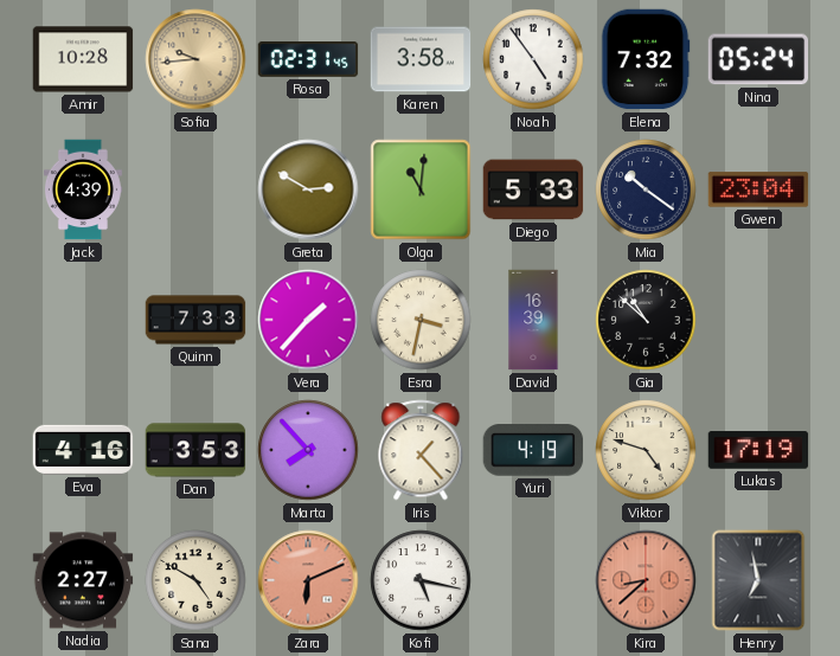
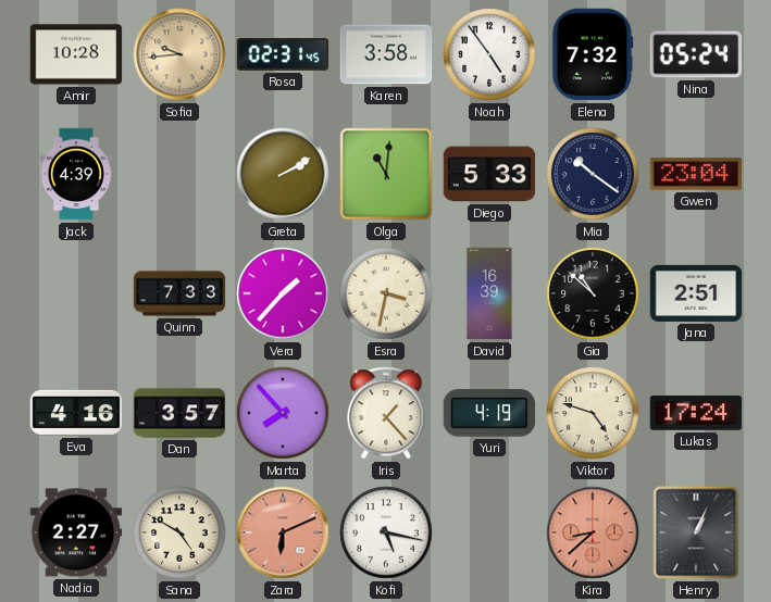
Greta: 2:50 -> 2:10
Jana: none -> 2:51
Dan: 3:53 -> 3:57
Lukas: 17:19 -> 17:24
Henry: 6:58 -> 1:04
